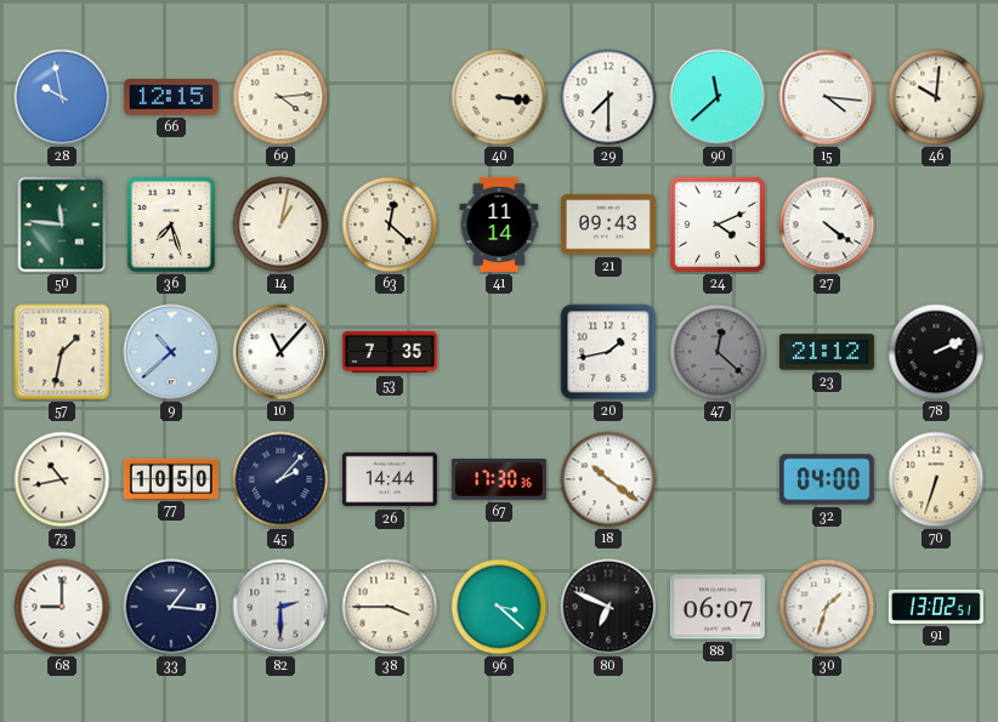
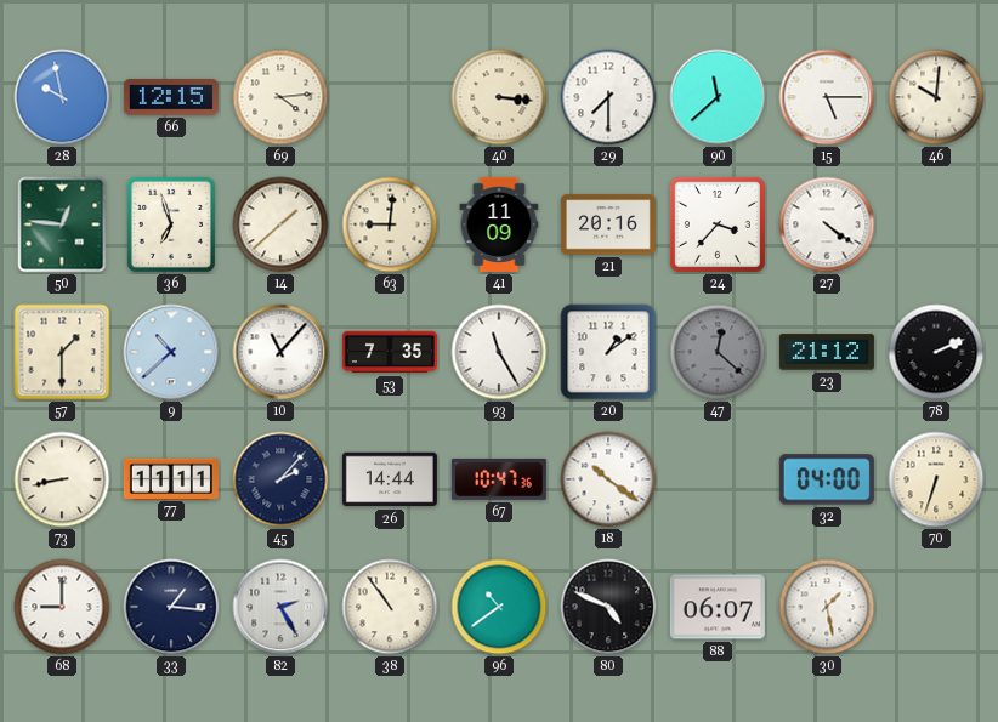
15: 4:16 -> 5:15
50: 11:46 -> 12:46
36: 7:27 -> 6:57
14: 1:02 -> 1:38
63: 12:22 -> 9:01
41: 11:14 -> 11:09
21: 09:43 -> 20:16
24: 4:11 -> 3:37
57: 1:32 -> 1:30
93: none -> 11:25
20: 1:43 -> 1:09
73: 10:43 -> 8:43
77: 10:50 -> 11:11
67: 17:30 -> 10:47
82: 2:30 -> 2:25
38: 3:45 -> 10:54
96: 3:22 -> 10:39
80: 6:49 -> 4:49
30: 1:33 -> 1:28
91: 13:02 -> none
